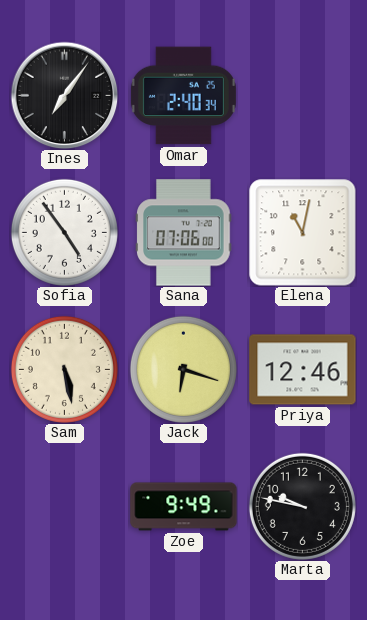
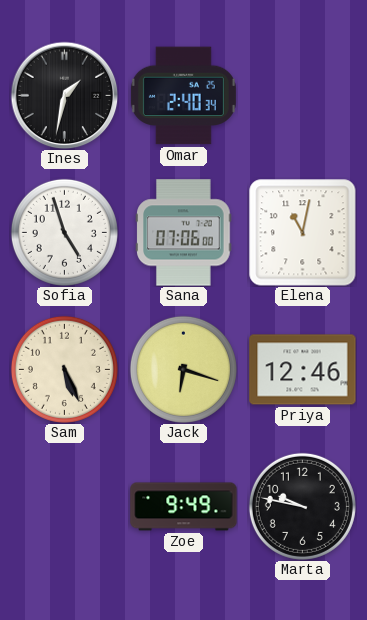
Ines: 7:06 -> 1:32
Sofia: 4:54 -> 4:57
Sam: 5:28 -> 5:26
